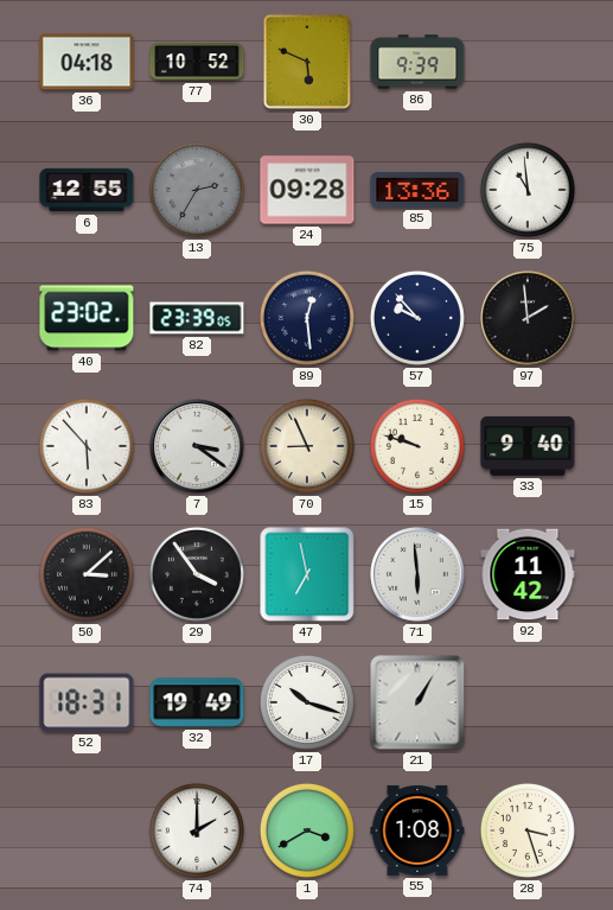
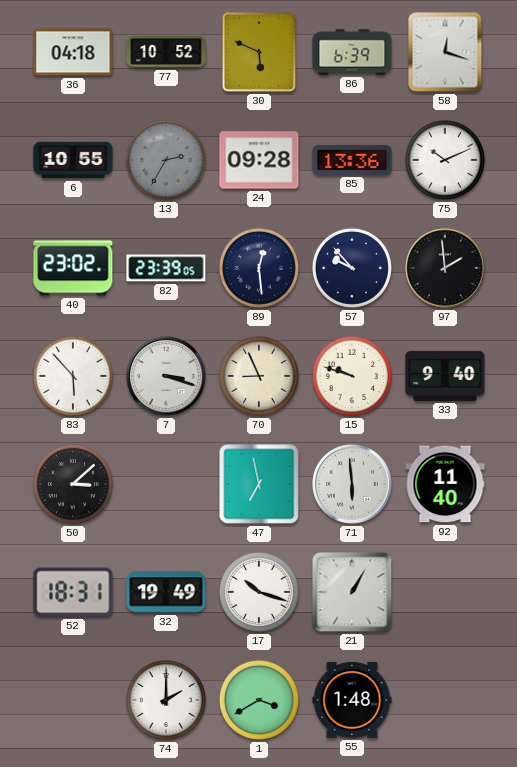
86: 9:39 -> 6:39
58: none -> 12:18
6: 12:55 -> 10:55
75: 10:59 -> 10:11
7: 3:21 -> 3:18
29: 3:54 -> none
92: 11:42 -> 11:40
55: 1:08 -> 1:48
28: 3:27 -> none
